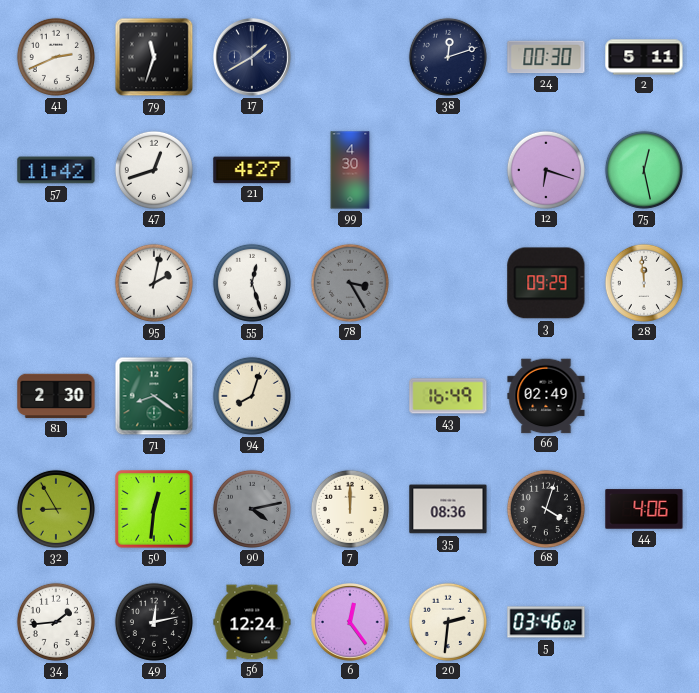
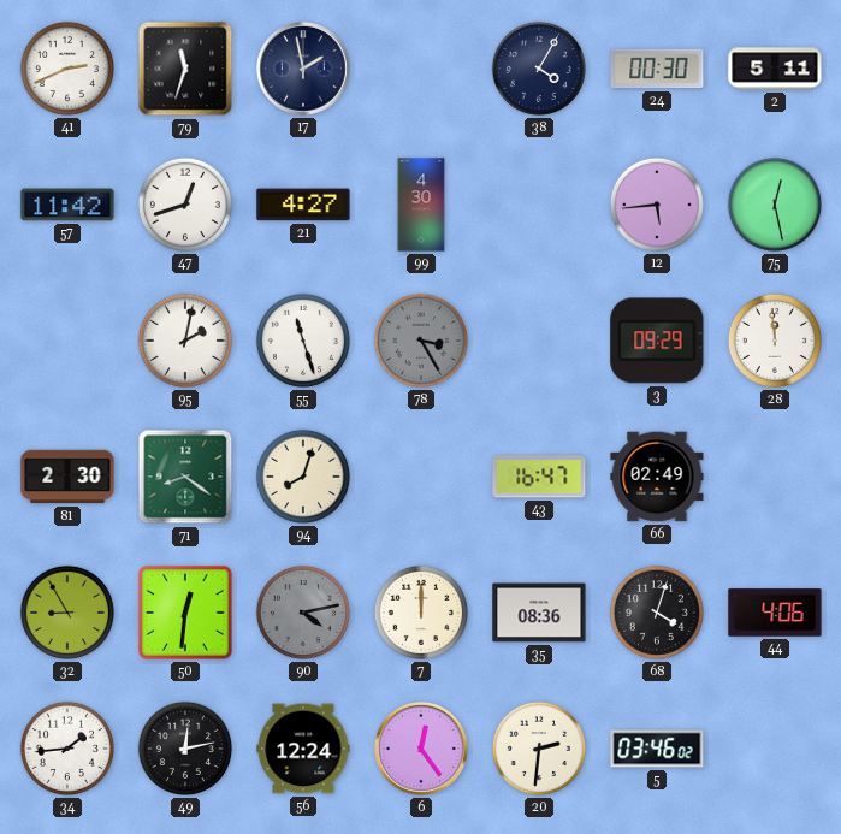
17: 1:40 -> 1:58
38: 12:12 -> 4:05
12: 6:18 -> 5:44
55: 12:27 -> 11:27
43: 16:49 -> 16:47
